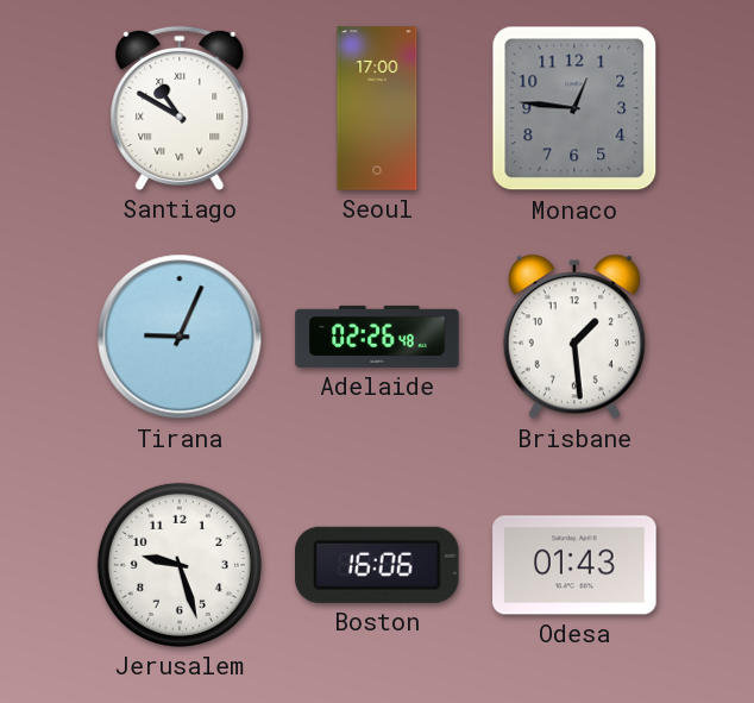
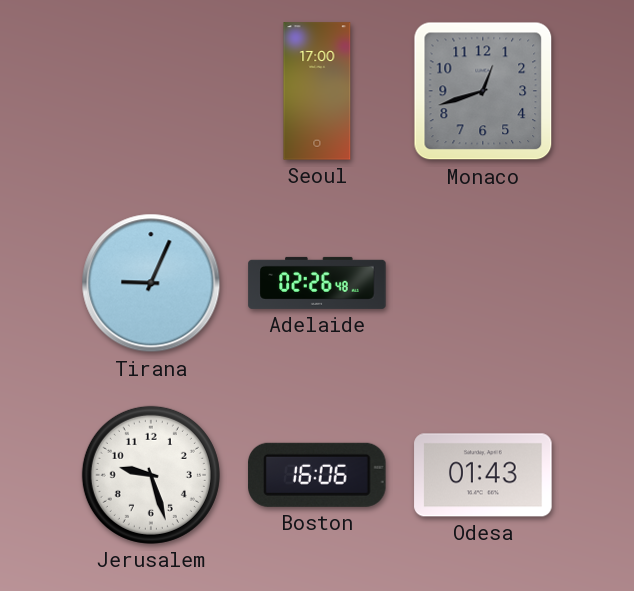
Santiago: 10:50 -> none
Monaco: 12:46 -> 12:42
Brisbane: 1:29 -> none
